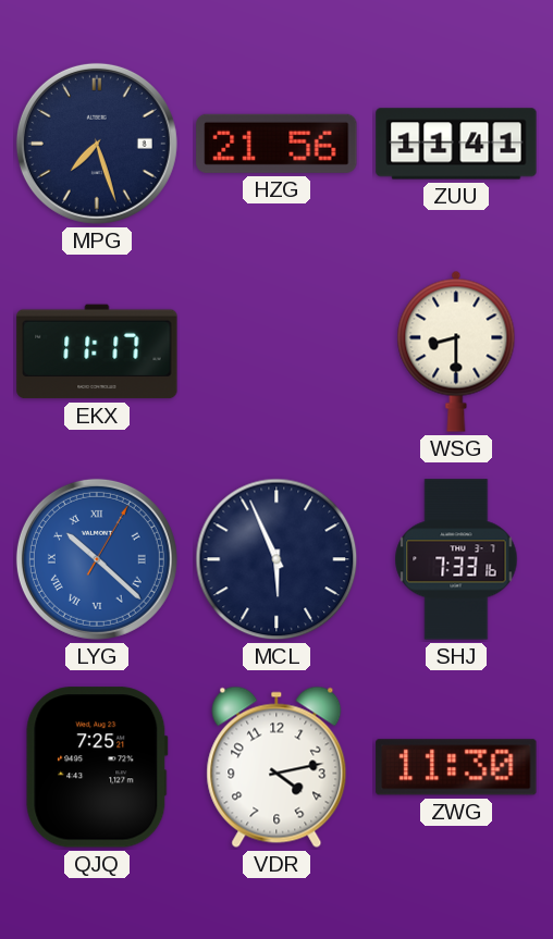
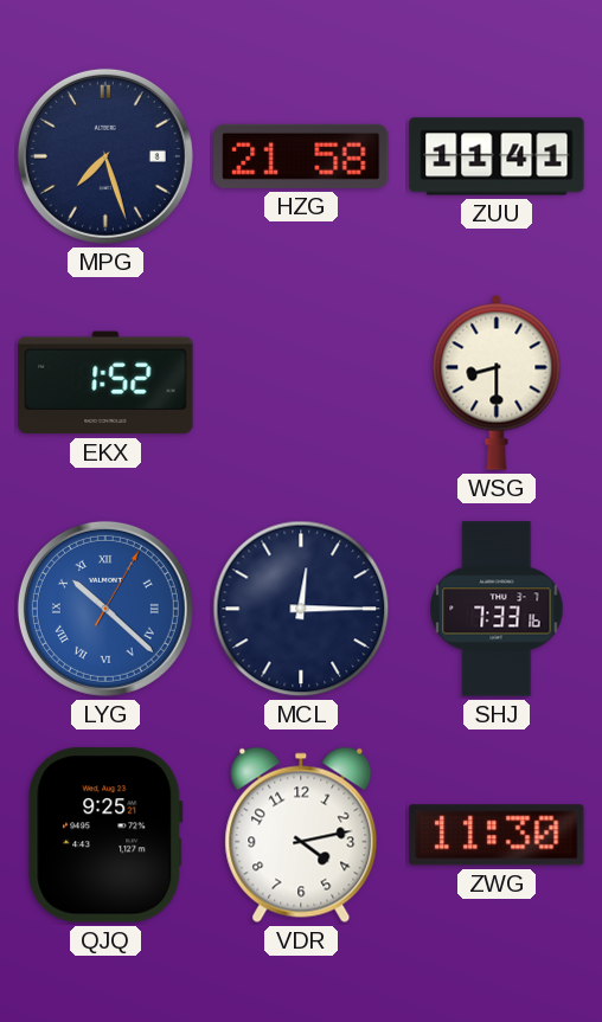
HZG: 21:56 -> 21:58
EKX: 11:17 -> 1:52
MCL: 5:56 -> 12:15
QJQ: 7:25 -> 9:25
